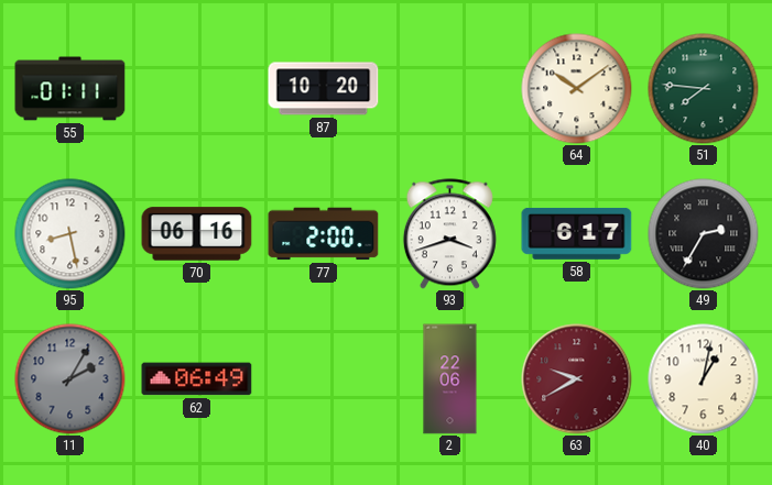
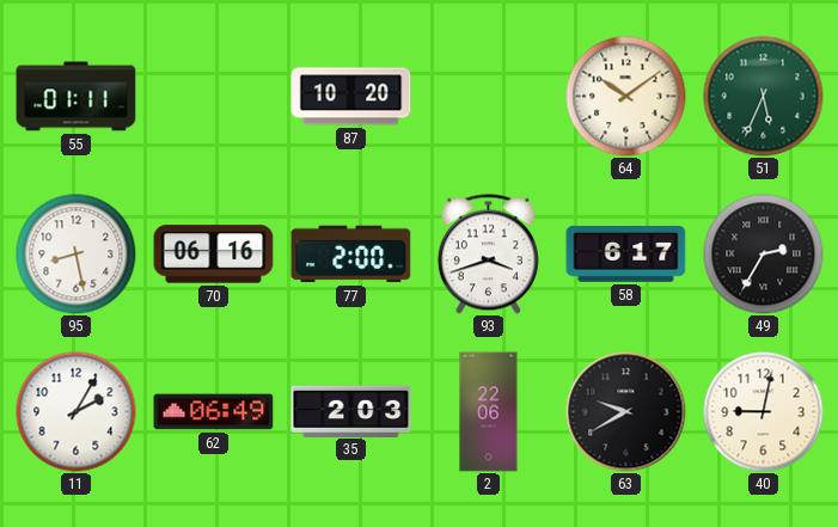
51: 7:46 -> 5:34
11 dial: grey -> white
35: none -> 2:03
63 dial: burgundy -> black
40: 1:02 -> 9:02
